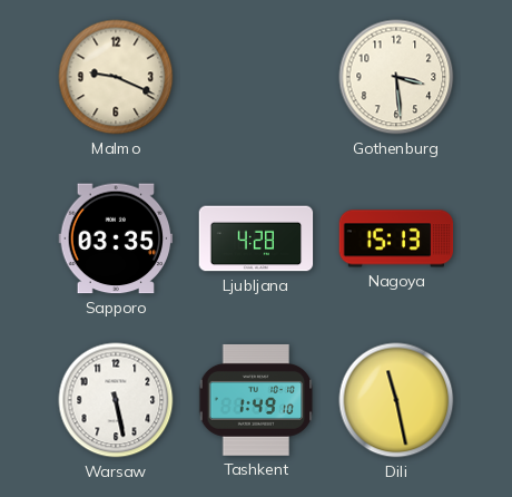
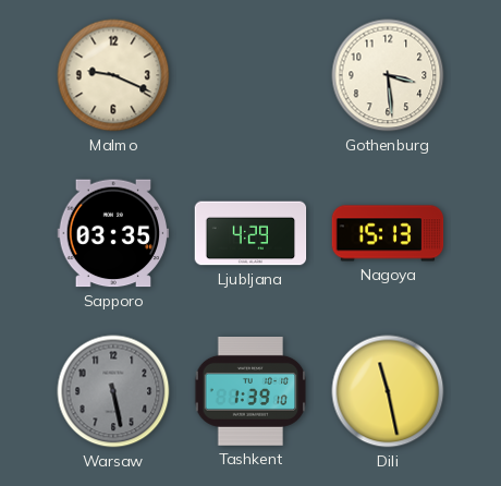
Ljubljana: 4:28 -> 4:29
Warsaw dial: white -> grey
Tashkent: 1:49 -> 1:39
